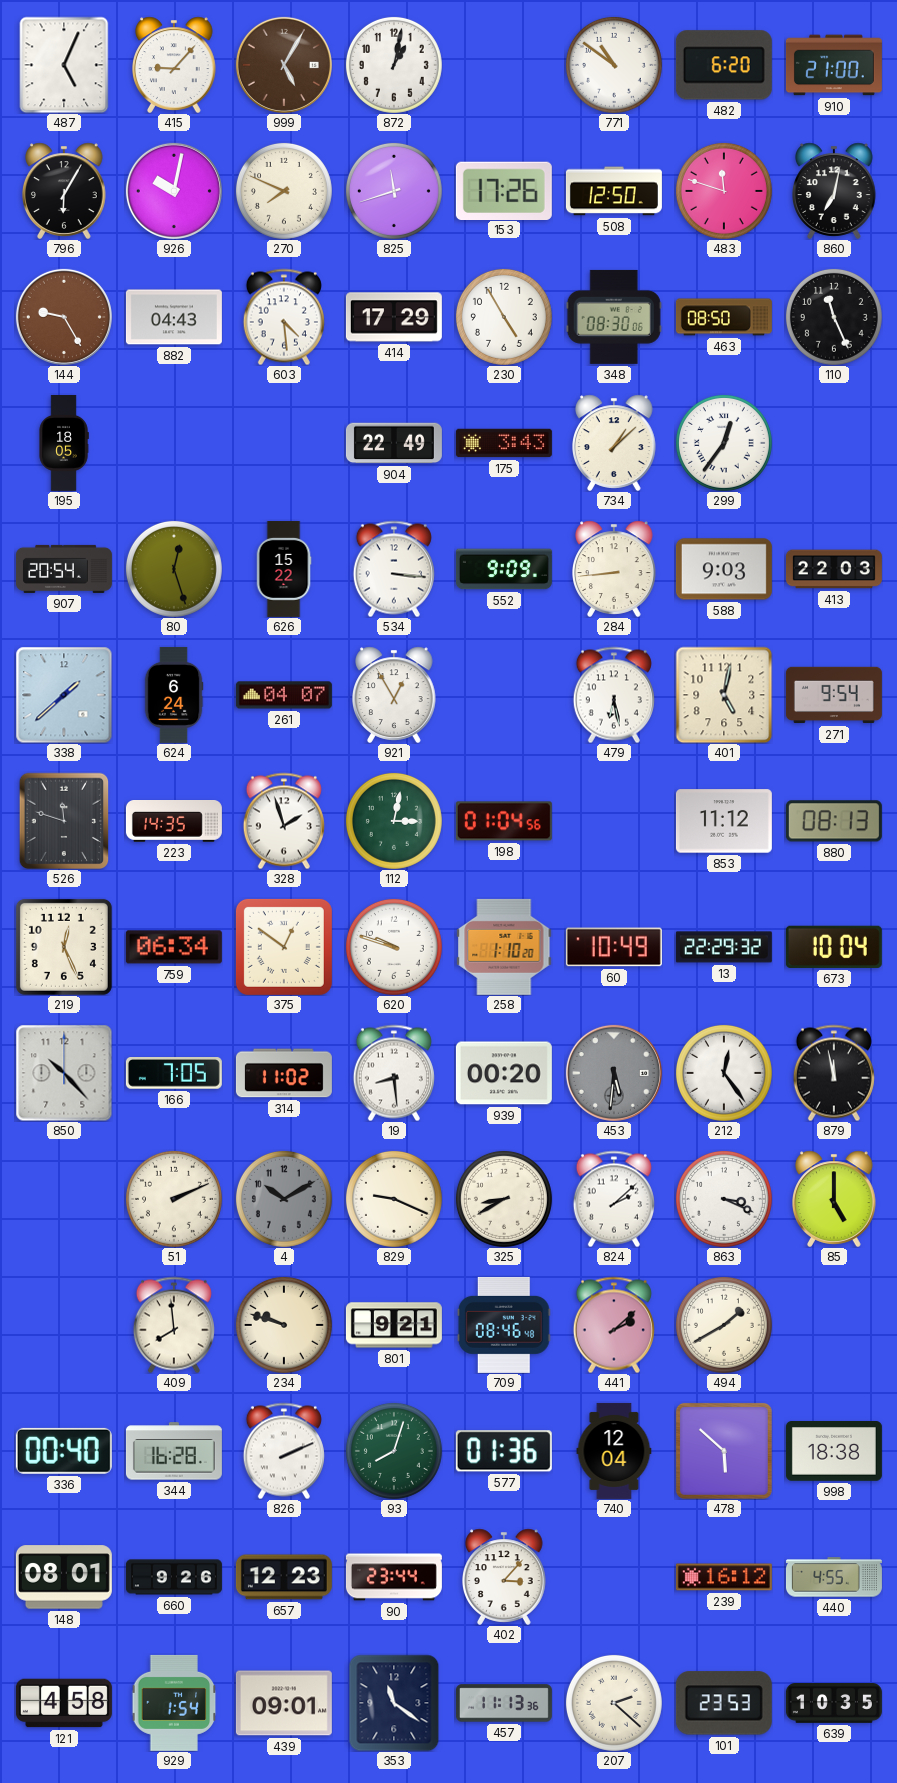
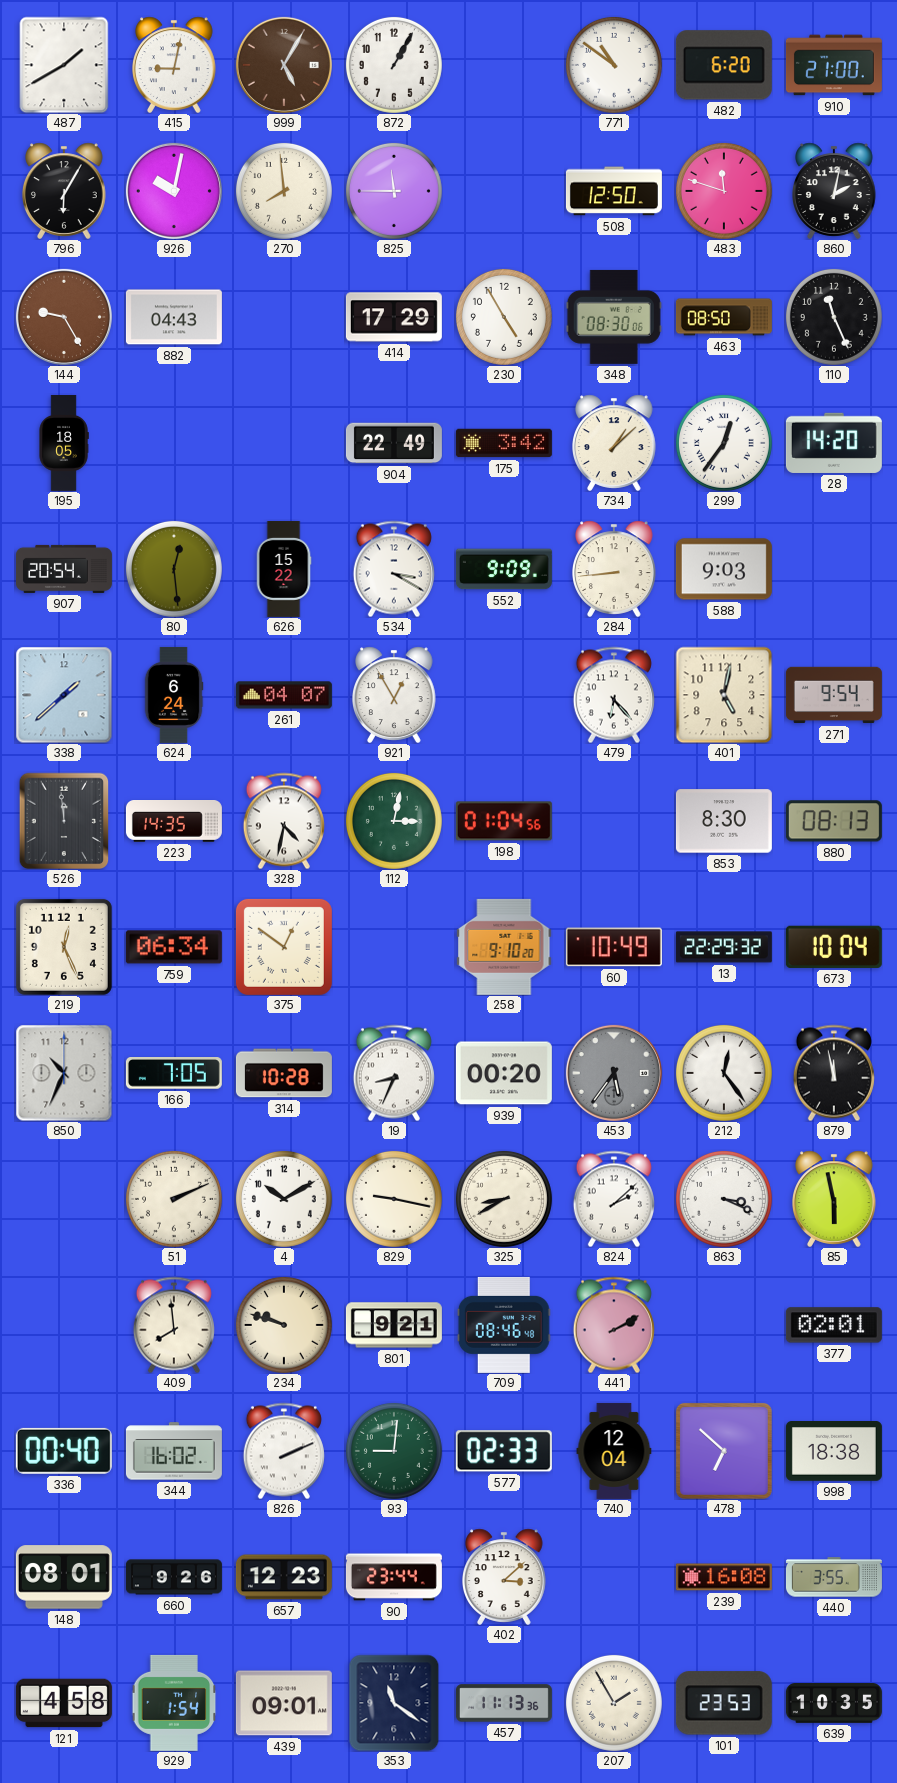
487: 5:04 -> 1:40
415: 9:07 -> 9:02
872: 1:02 -> 1:05
270: 7:49 -> 7:59
825: 11:42 -> 11:45
153: 17:26 -> none
860: 7:02 -> 2:02
603: 4:29 -> none
175: 3:43 -> 3:42
28: none -> 14:20
80: 12:27 -> 12:29
534: 3:16 -> 3:20
413: 22:03 -> none
479: 6:28 -> 6:23
526: 11:48 -> 11:59
328: 1:57 -> 4:32
853: 11:12 -> 8:30
620: 9:48 -> none
258: 1:10 -> 9:10
850: 10:23 -> 10:34
314: 11:02 -> 10:28
19: 8:29 -> 8:34
453: 5:31 -> 5:36
4 dial: grey -> white
829: 9:19 -> 9:17
85: 5:00 -> 5:58
441: 2:08 -> 2:10
494: 1:40 -> none
377: none -> 02:01
344: 16:28 -> 16:02
93: 8:03 -> 9:01
577: 01:36 -> 02:33
478: 5:52 -> 6:52
402: 3:07 -> 3:08
239: 16:12 -> 16:08
440: 4:55 -> 3:55
207: 2:22 -> 1:55
